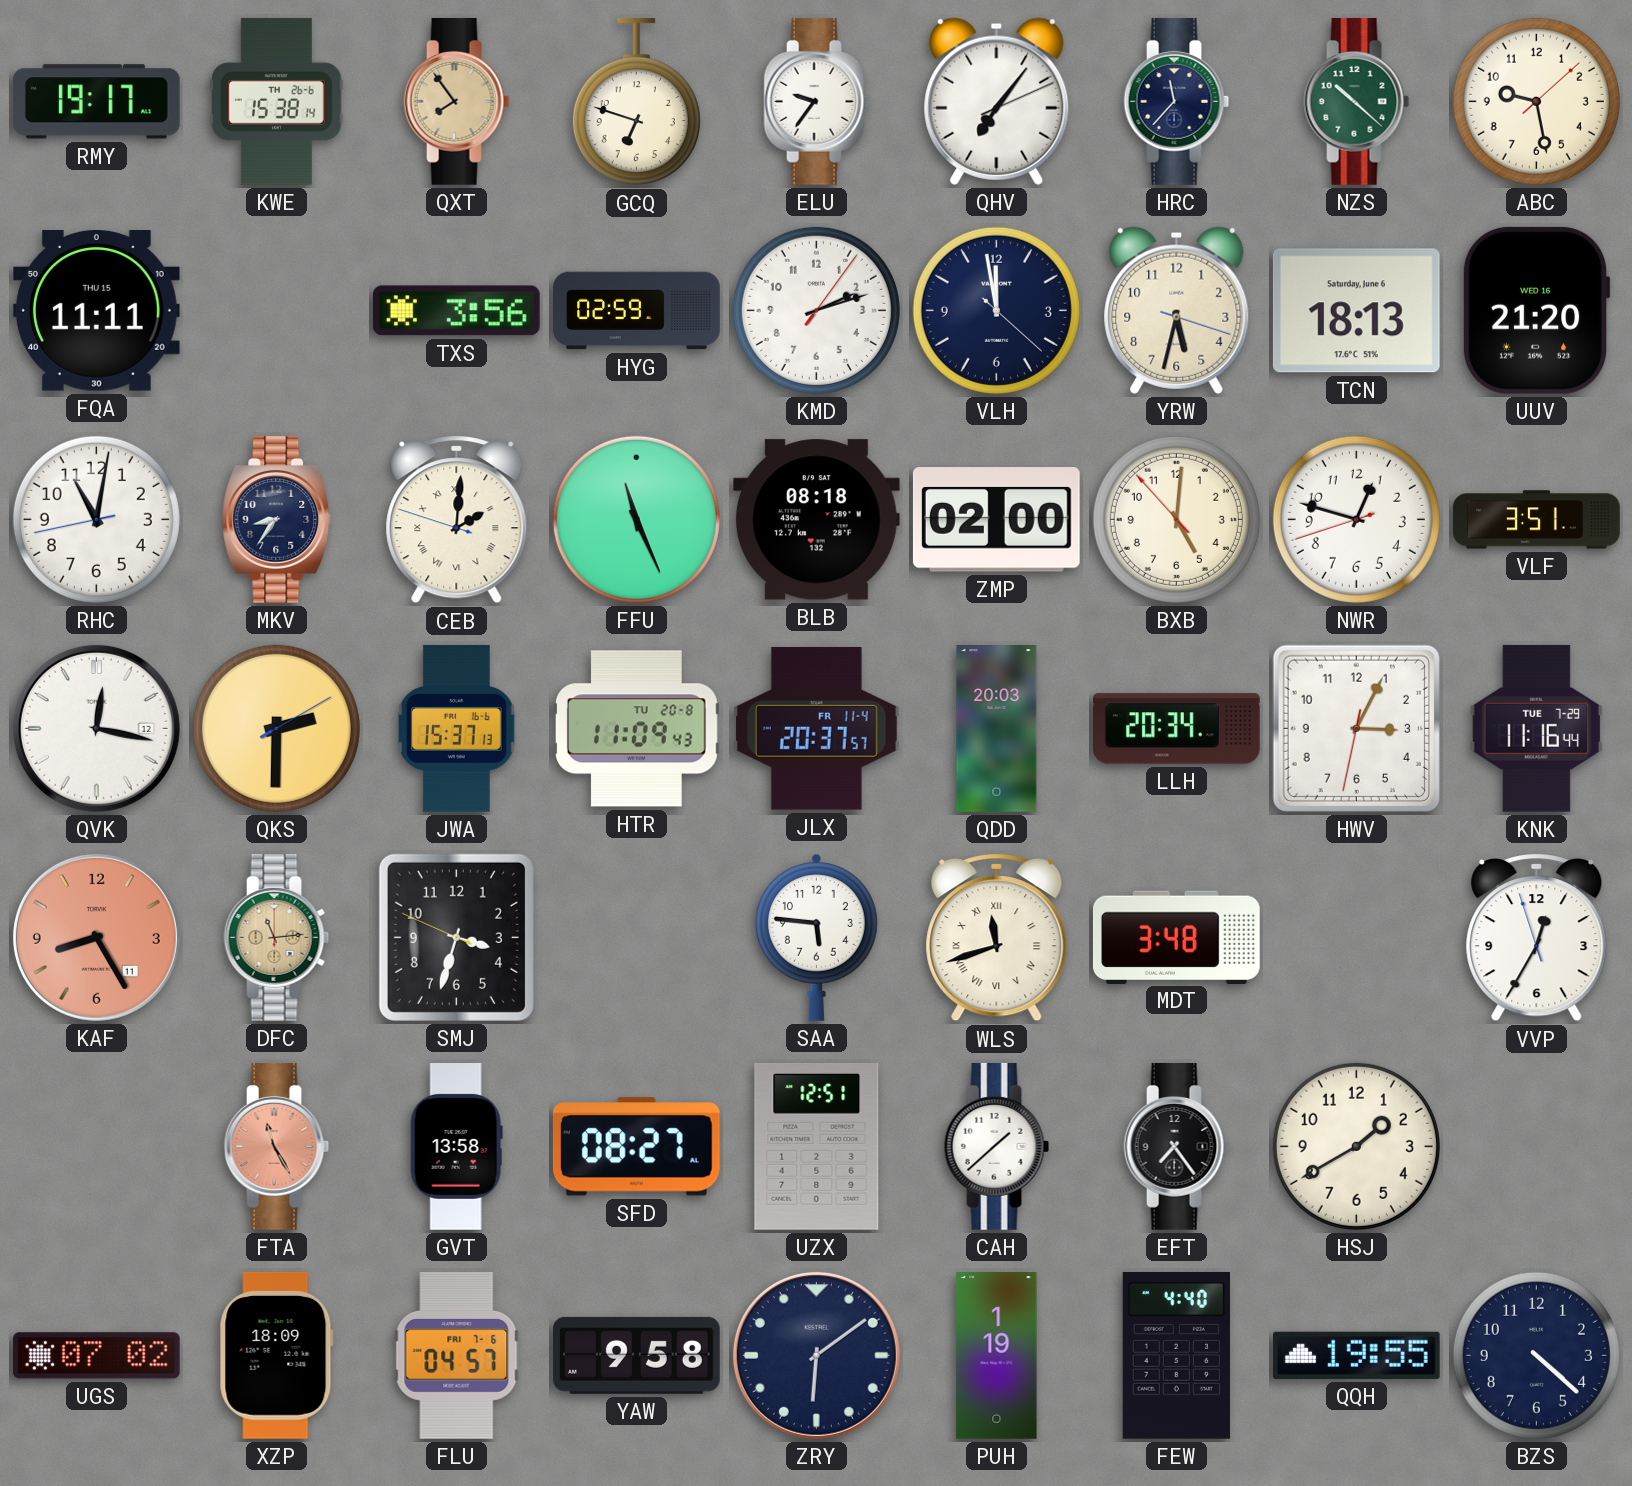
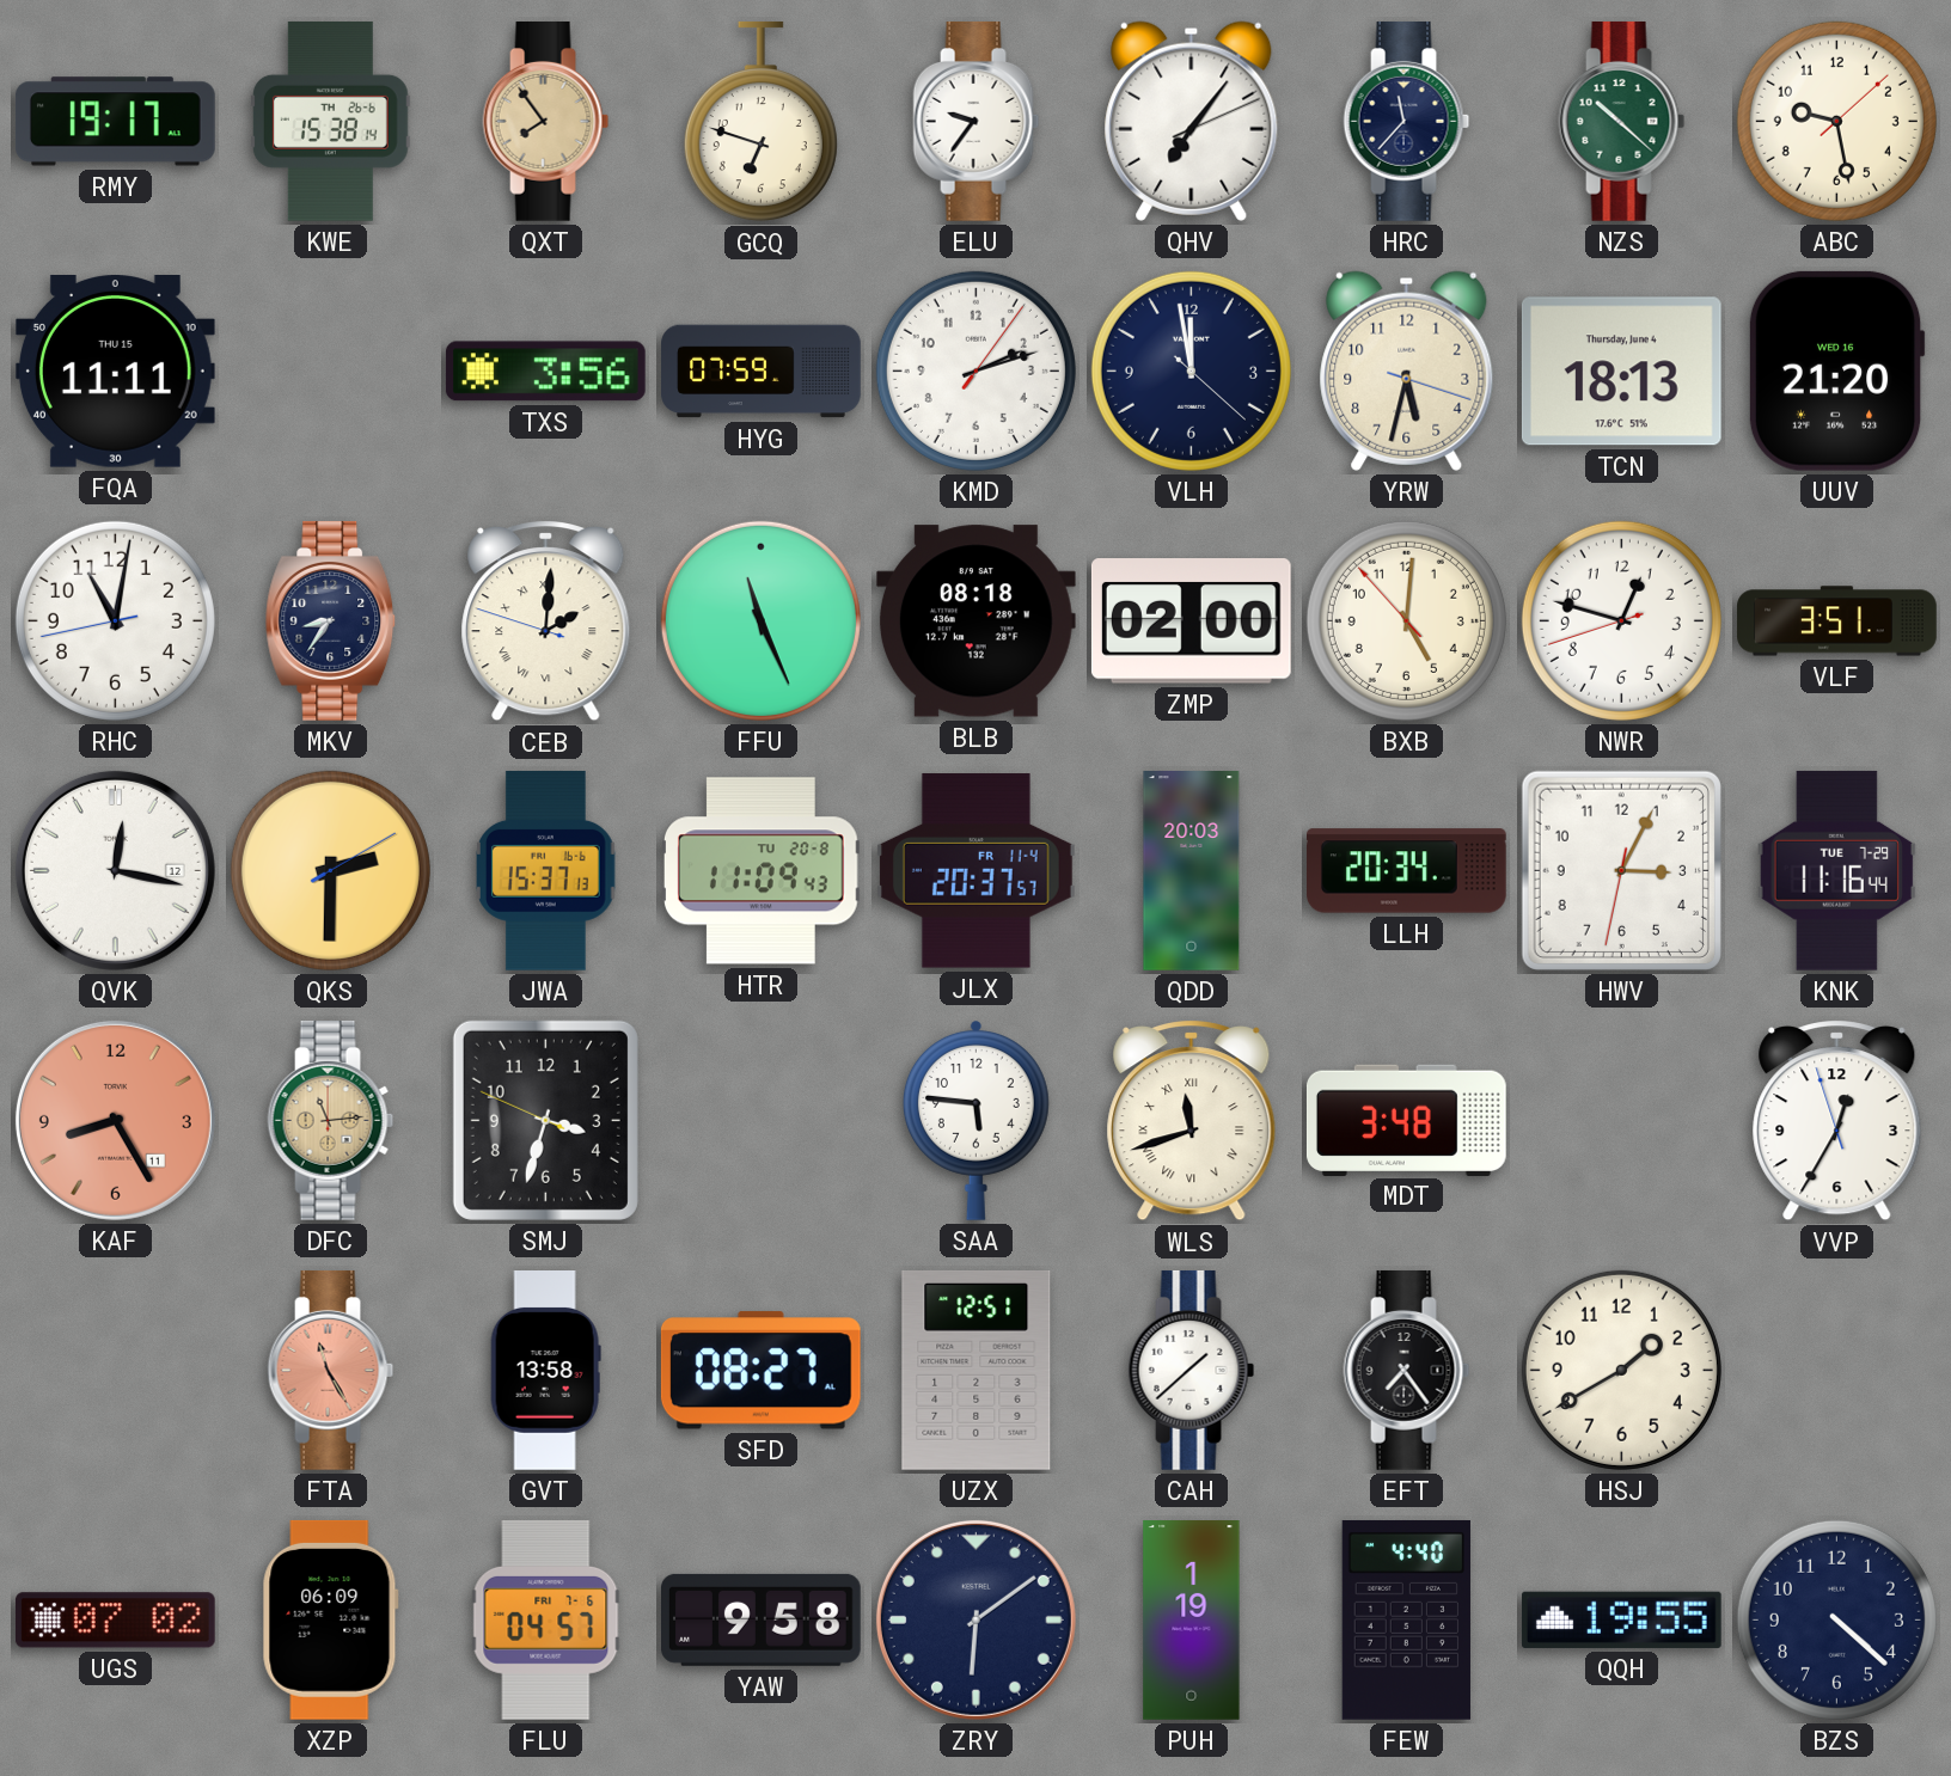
HYG: 02:59 -> 07:59
TCN date: Saturday, June 6 -> Thursday, June 4
XZP: 18:09 -> 06:09
